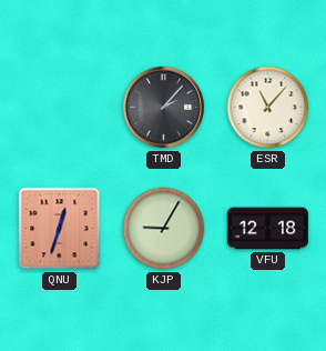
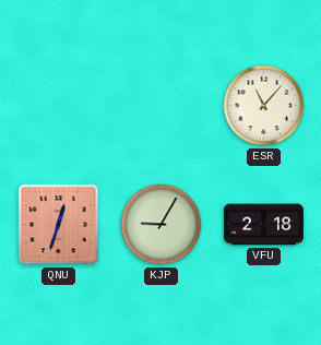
TMD: 2:07 -> none
VFU: 12:18 -> 2:18
